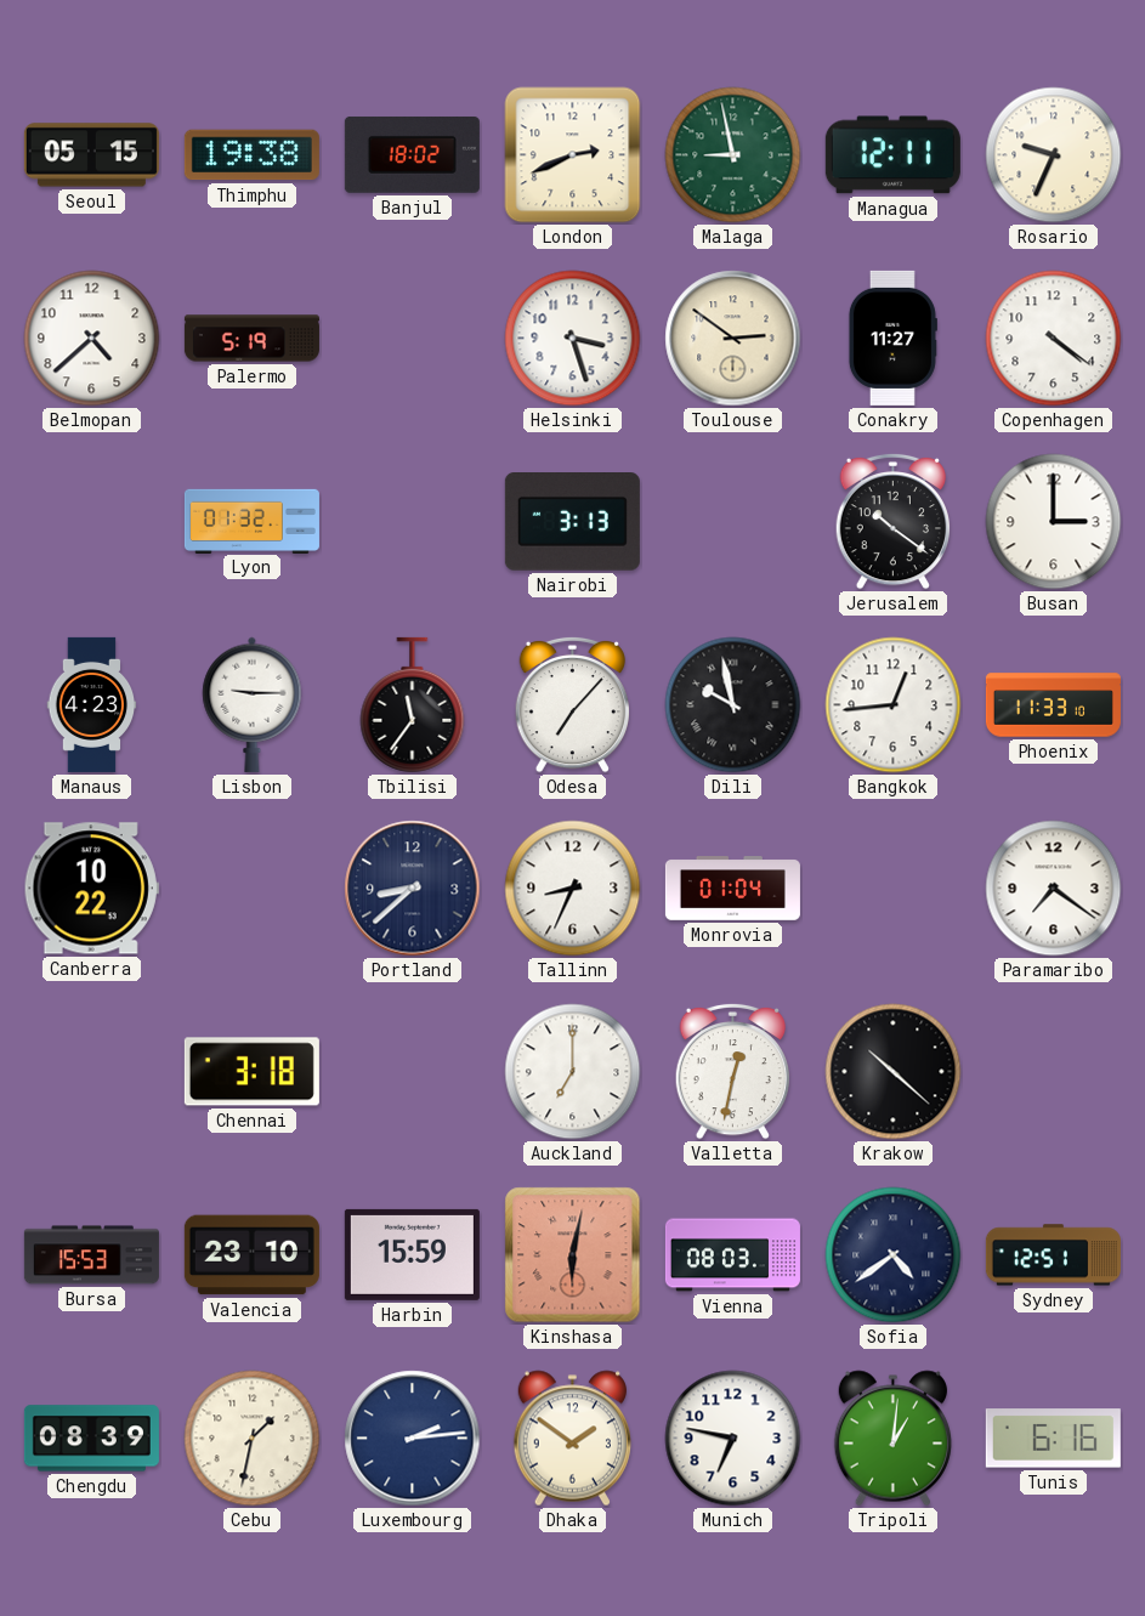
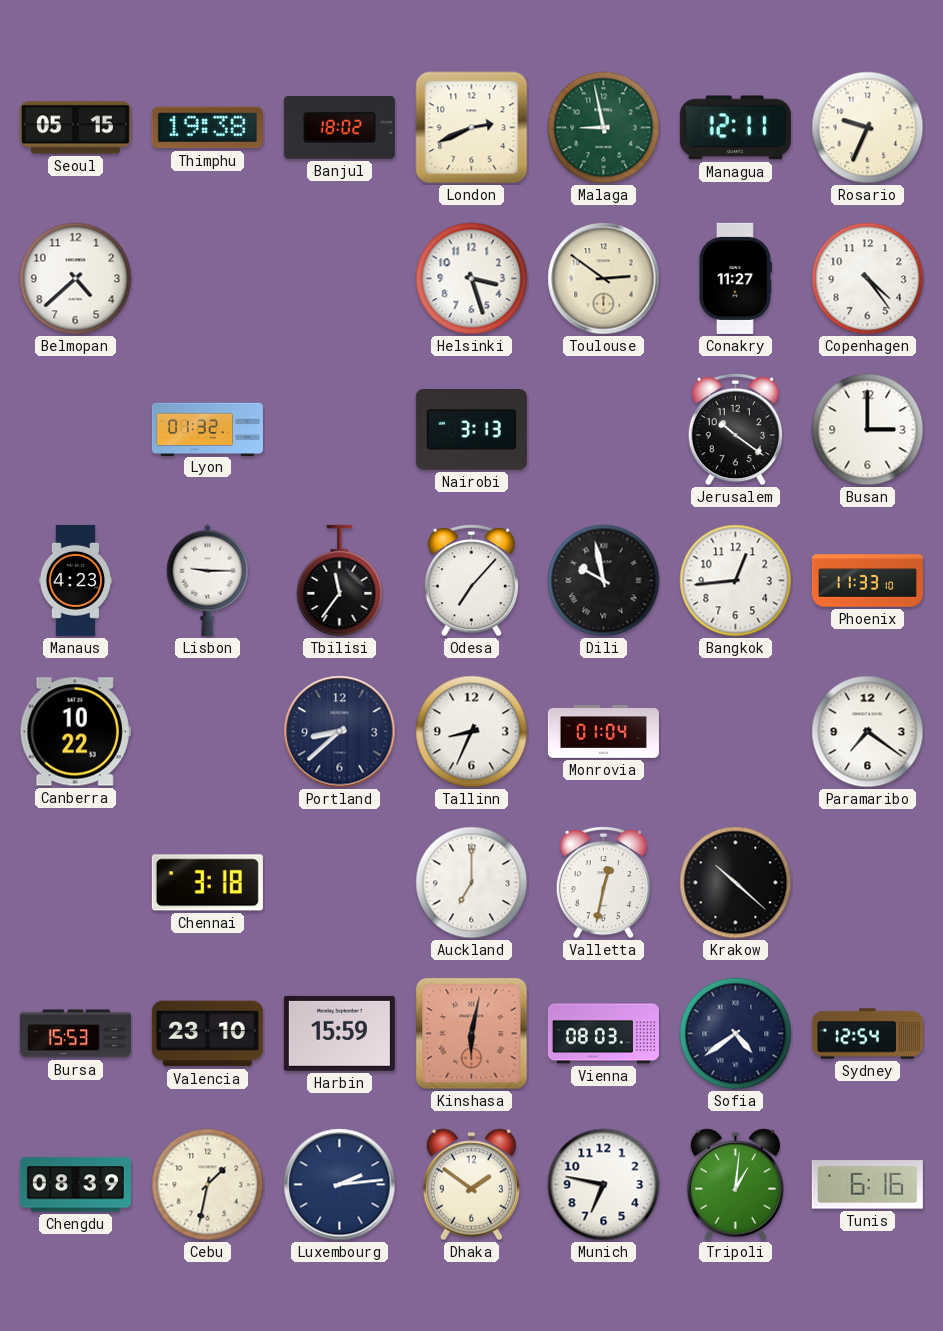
Palermo: 5:19 -> none
Copenhagen: 4:21 -> 4:24
Sydney: 12:51 -> 12:54
